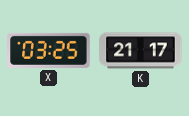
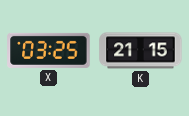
K: 21:17 -> 21:15
